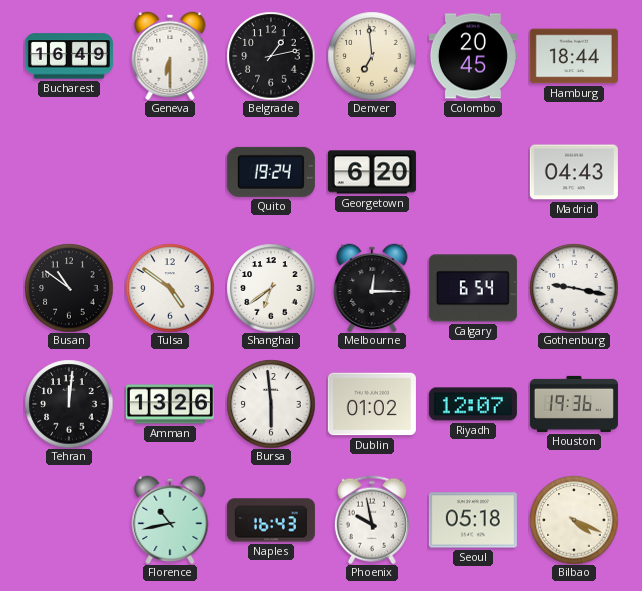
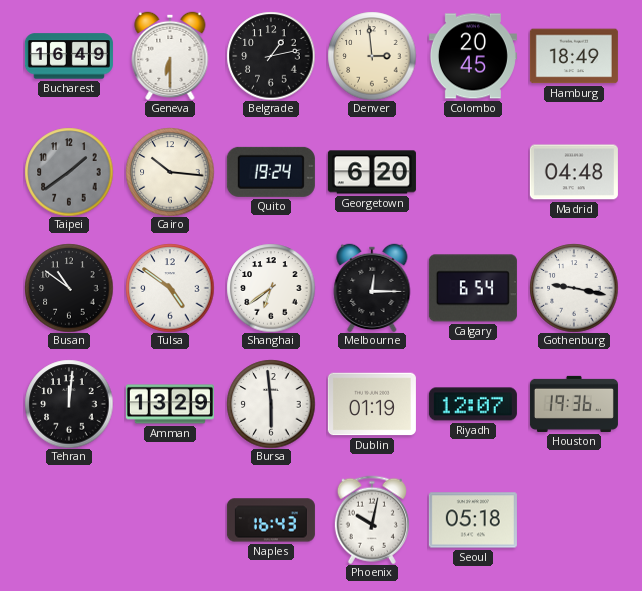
Denver: 6:59 -> 2:59
Hamburg: 18:44 -> 18:49
Taipei: none -> 1:39
Cairo: none -> 10:16
Madrid: 04:43 -> 04:48
Amman: 13:26 -> 13:29
Dublin: 01:02 -> 01:19
Florence: 10:43 -> none
Phoenix: 9:58 -> 10:02
Bilbao: 4:19 -> none
